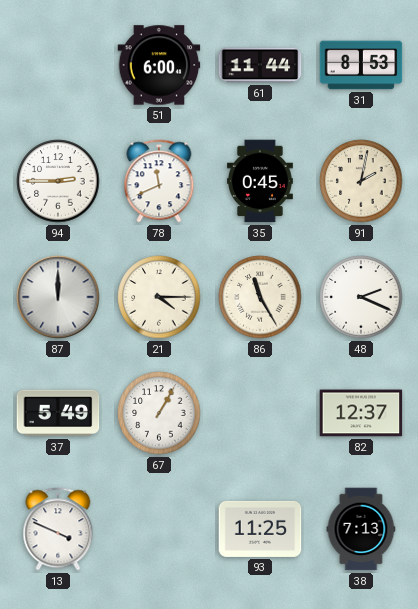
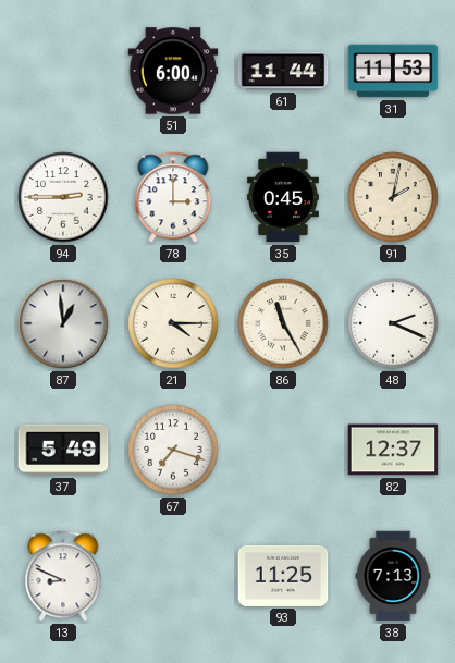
31: 8:53 -> 11:53
78: 11:41 -> 3:00
87: 12:00 -> 12:59
67: 1:05 -> 7:18
13: 3:49 -> 8:49
